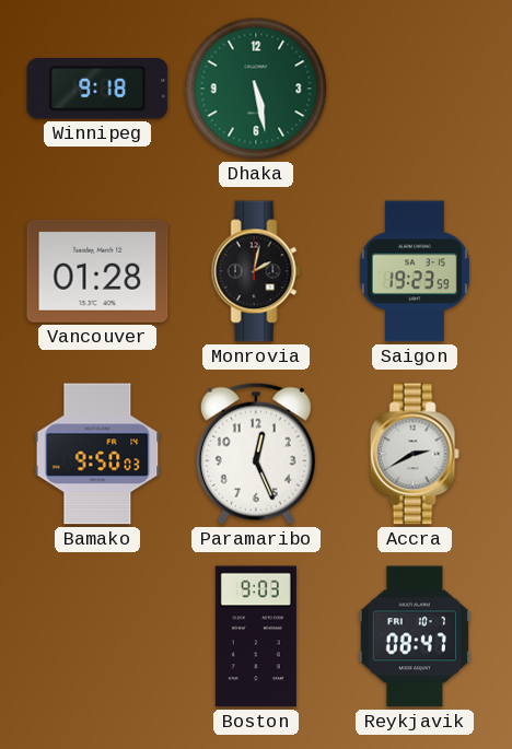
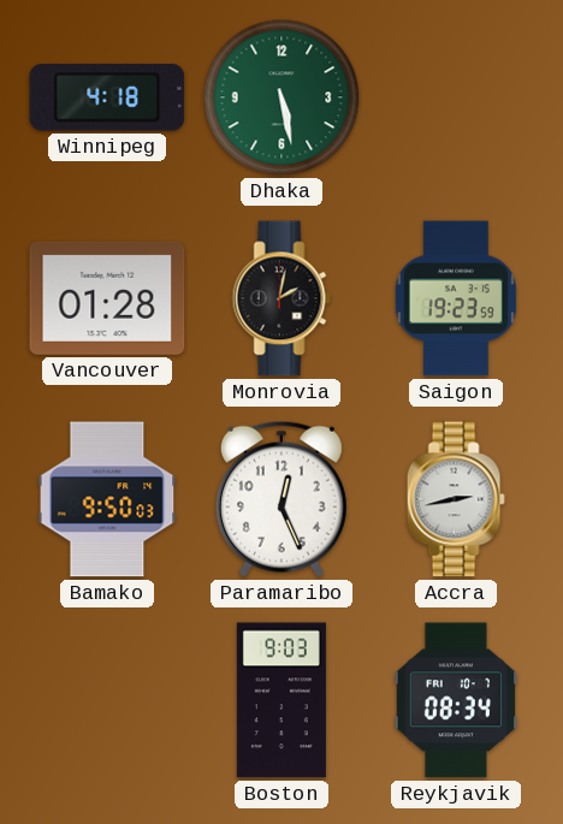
Winnipeg: 9:18 -> 4:18
Accra: 2:40 -> 2:43
Reykjavik: 08:47 -> 08:34
